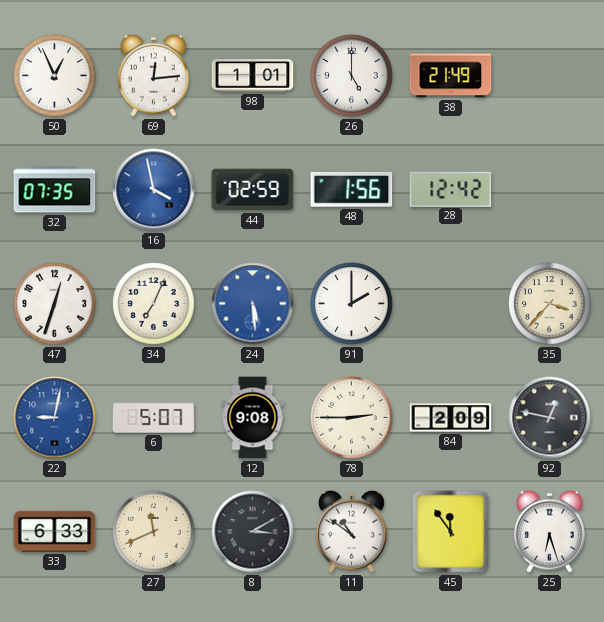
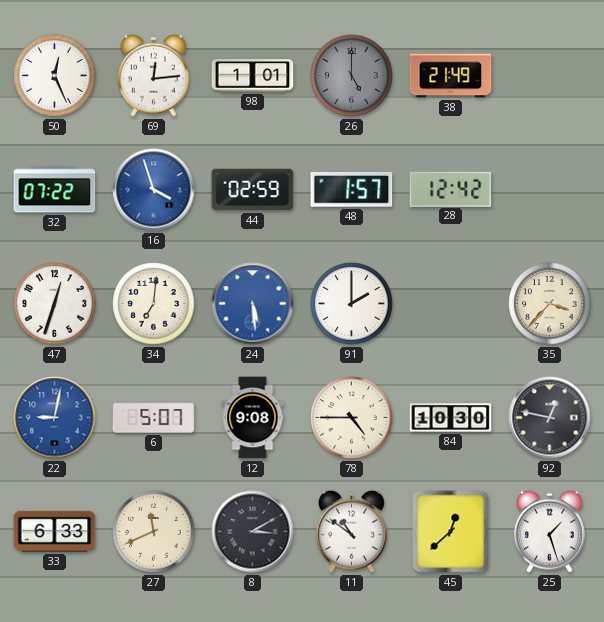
50: 12:56 -> 12:26
26 dial: white -> grey
32: 07:35 -> 07:22
16: 3:58 -> 3:57
48: 1:56 -> 1:57
34: 7:04 -> 7:01
78: 2:45 -> 4:45
84: 2:09 -> 10:30
45: 11:54 -> 12:38
25: 6:27 -> 1:27
